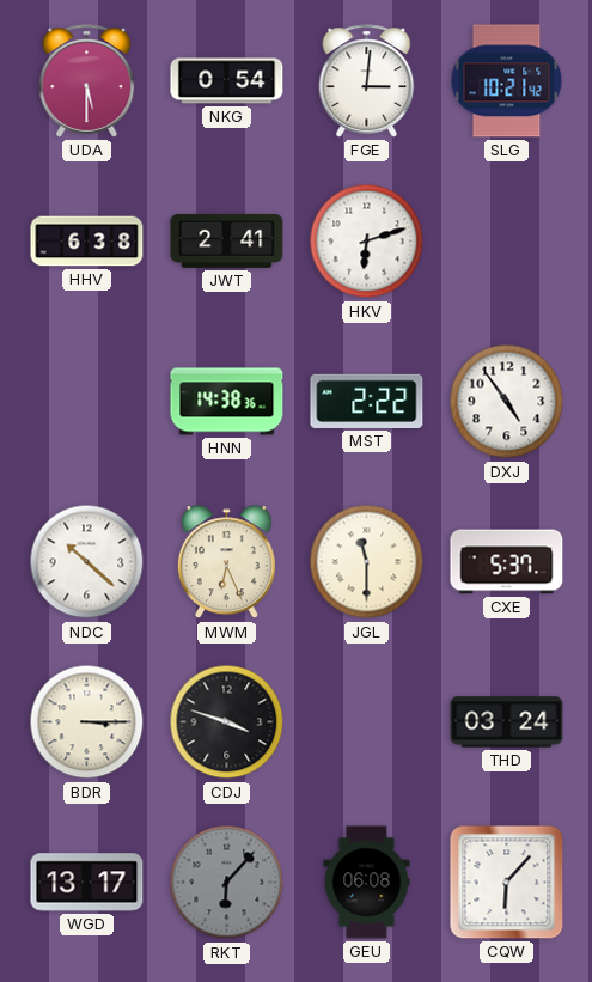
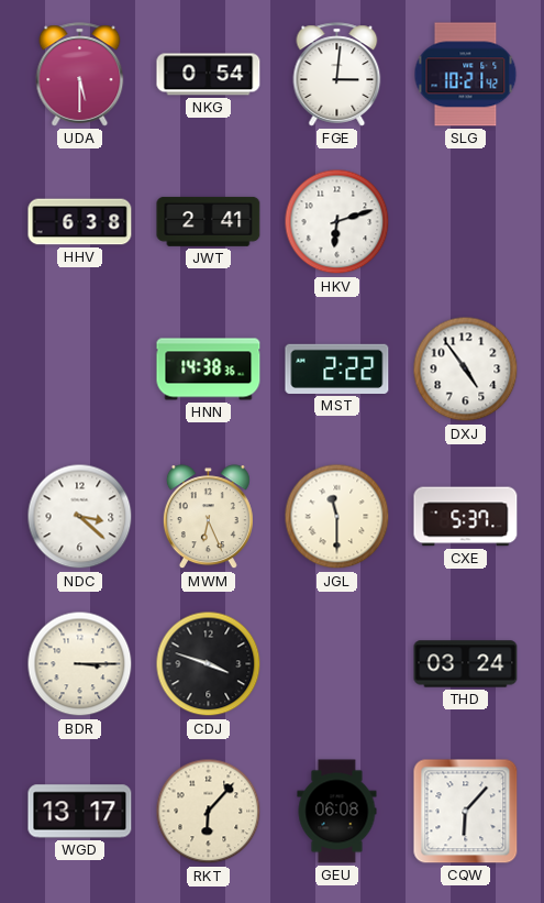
NDC: 10:22 -> 3:22
RKT dial: grey -> cream
